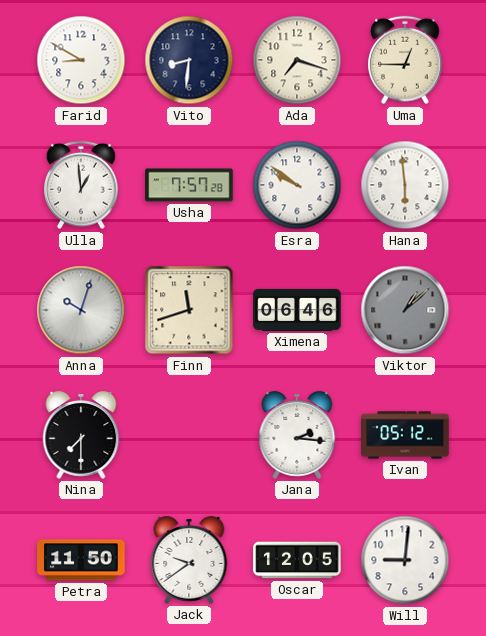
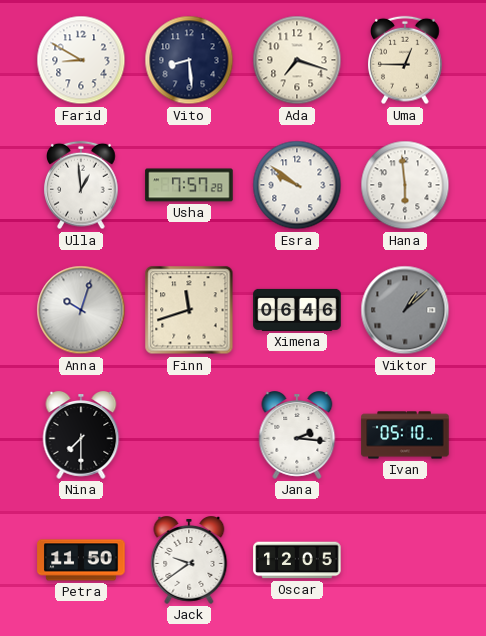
Vito: 8:31 -> 8:29
Ivan: 05:12 -> 05:10
Will: 9:01 -> none
